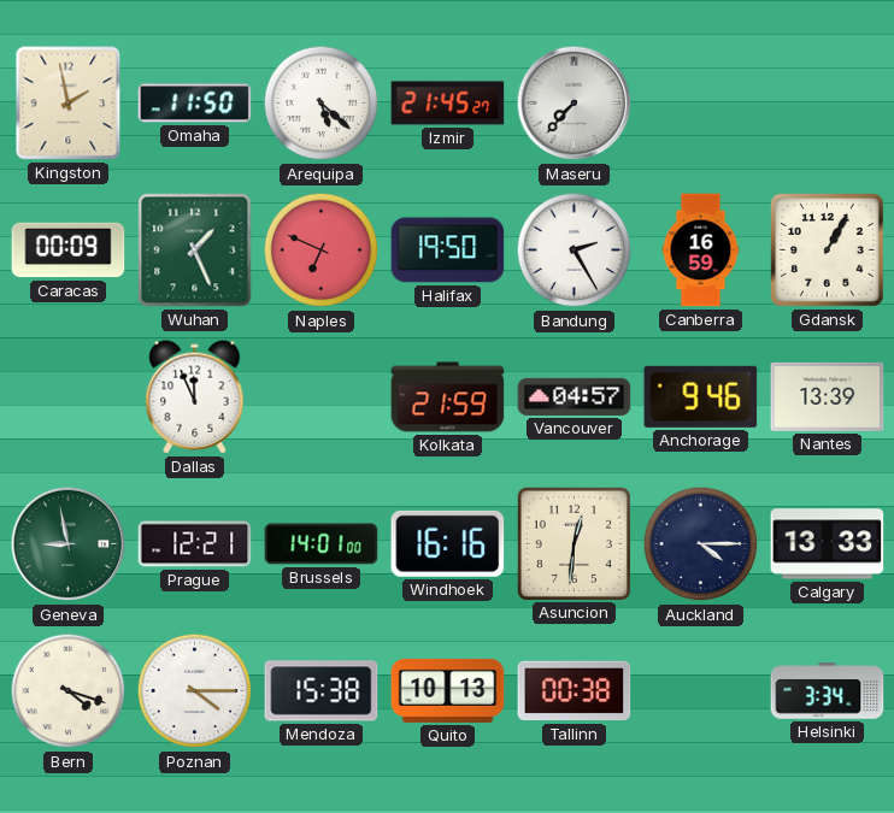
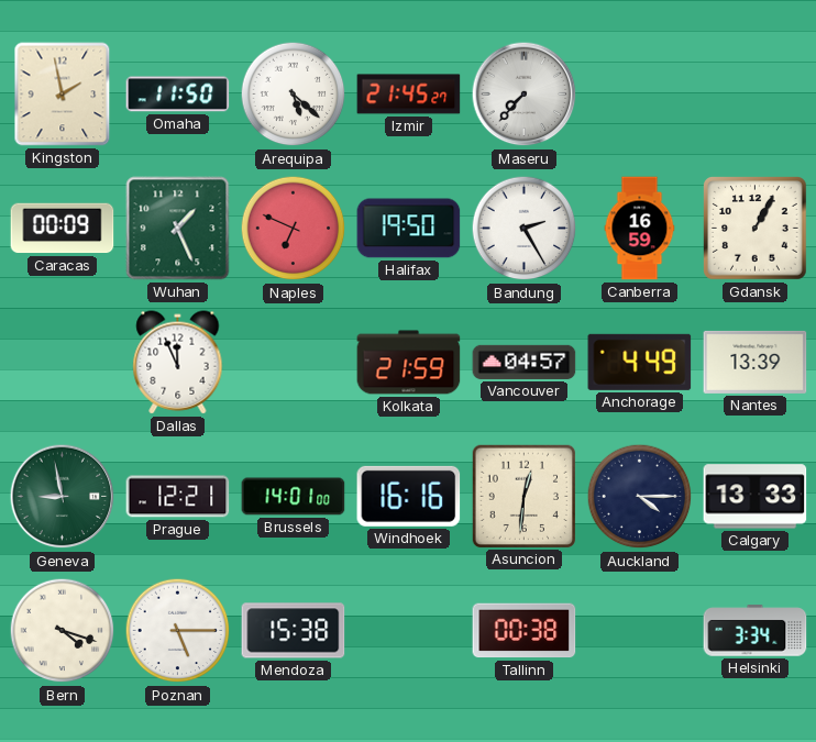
Anchorage: 9:46 -> 4:49
Poznan: 4:15 -> 5:15
Quito: 10:13 -> none
